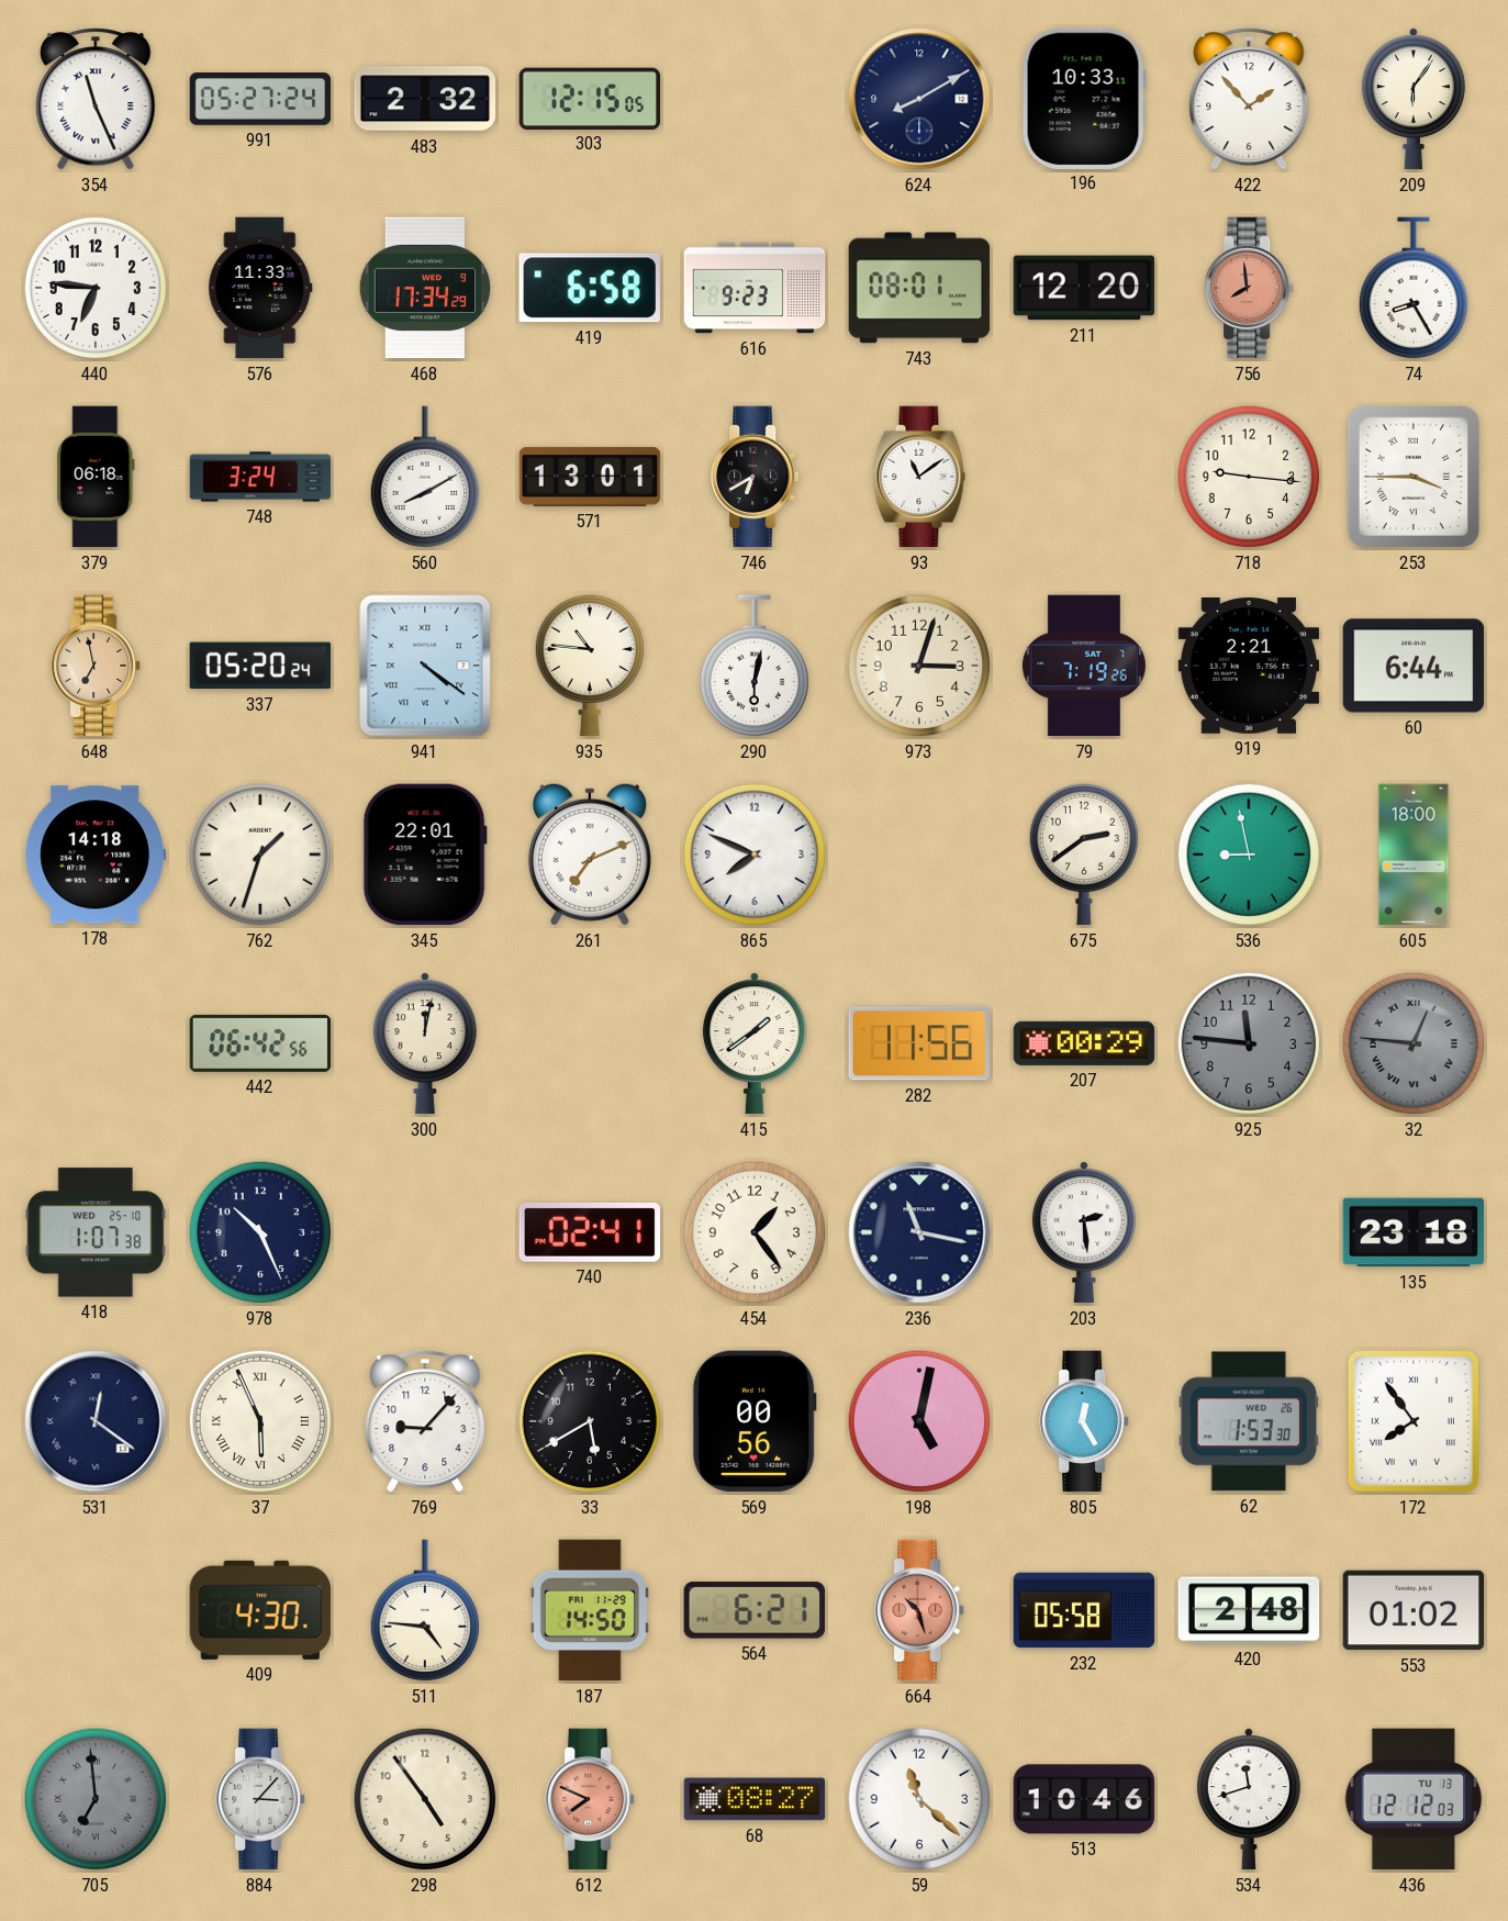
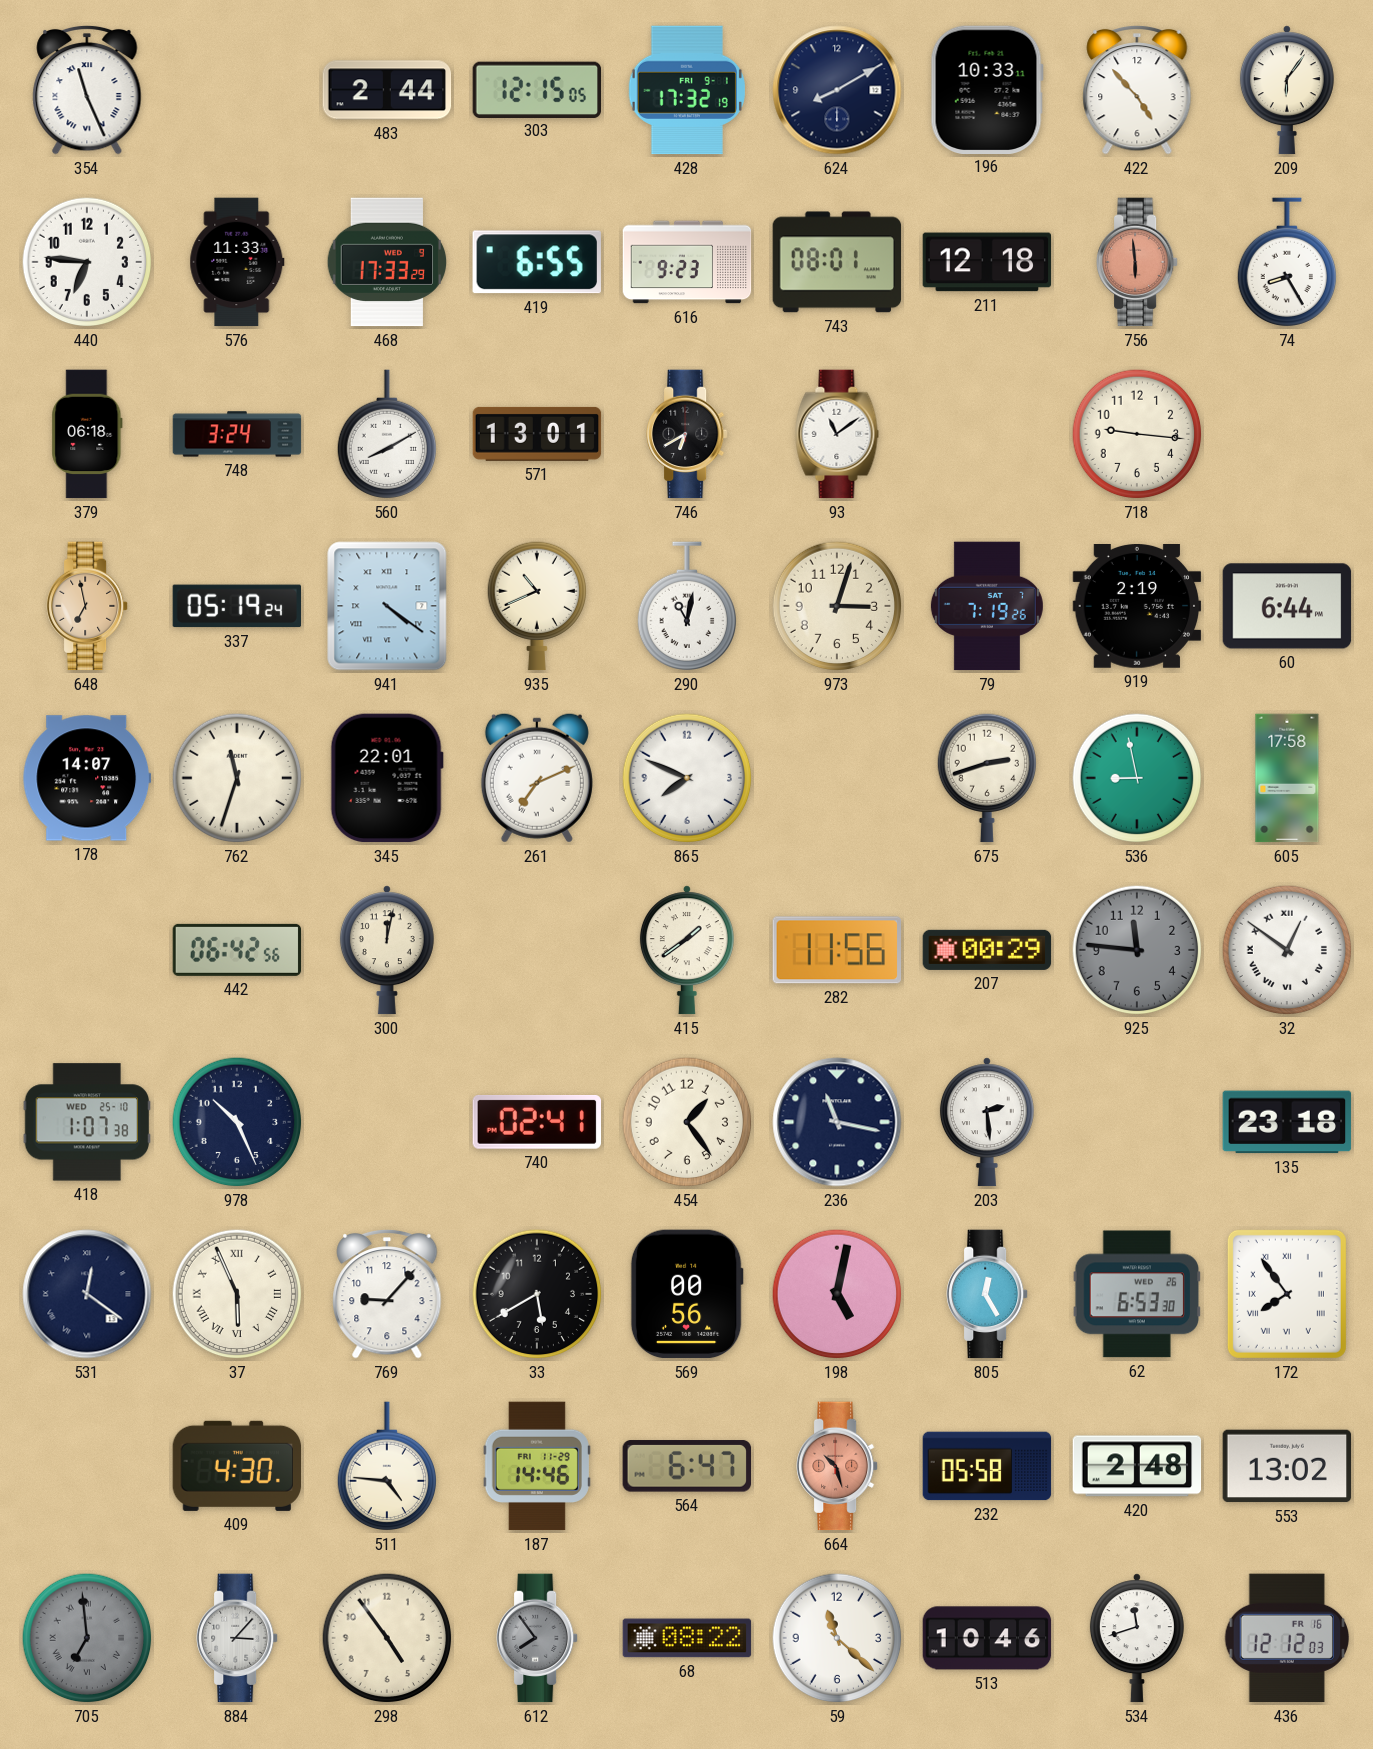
991: 05:27 -> none
483: 2:32 -> 2:44
428: none -> 17:32
422: 1:53 -> 4:53
468: 17:34 -> 17:33
419: 6:58 -> 6:55
211: 12:20 -> 12:18
756: 7:59 -> 5:59
253: 3:45 -> none
337: 05:20 -> 05:19
935: 10:46 -> 10:41
290: 6:02 -> 11:02
919: 2:21 -> 2:19
178: 14:18 -> 14:07
762: 1:33 -> 11:33
675: 2:39 -> 2:42
605: 18:00 -> 17:58
32: 12:46 -> 12:51
32 dial: grey -> white
62: 1:53 -> 6:53
187: 14:50 -> 14:46
564: 6:21 -> 6:47
553: 01:02 -> 13:02
612: 7:49 -> 7:54
612 dial: salmon -> grey
68: 08:27 -> 08:22
436 date: TU 13 -> FR 16
